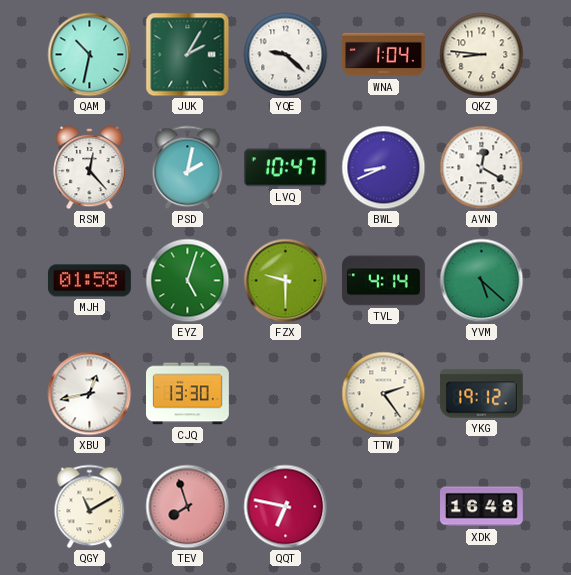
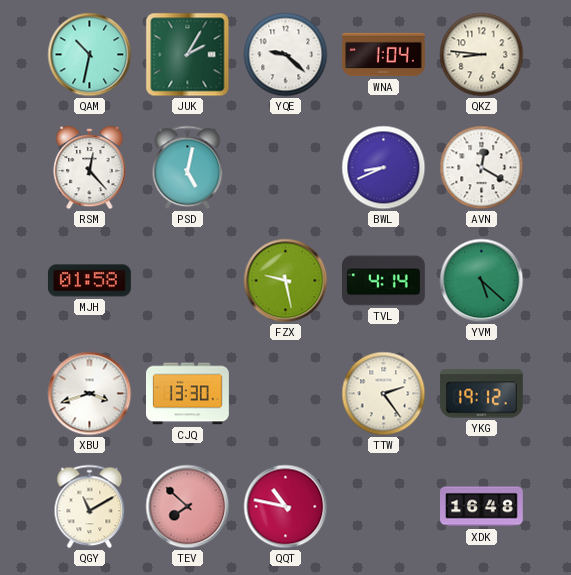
PSD: 2:02 -> 5:02
LVQ: 10:47 -> none
EYZ: 5:03 -> none
FZX: 9:30 -> 9:28
XBU: 12:43 -> 3:42
TEV: 7:57 -> 7:52
QQT: 6:47 -> 10:47
